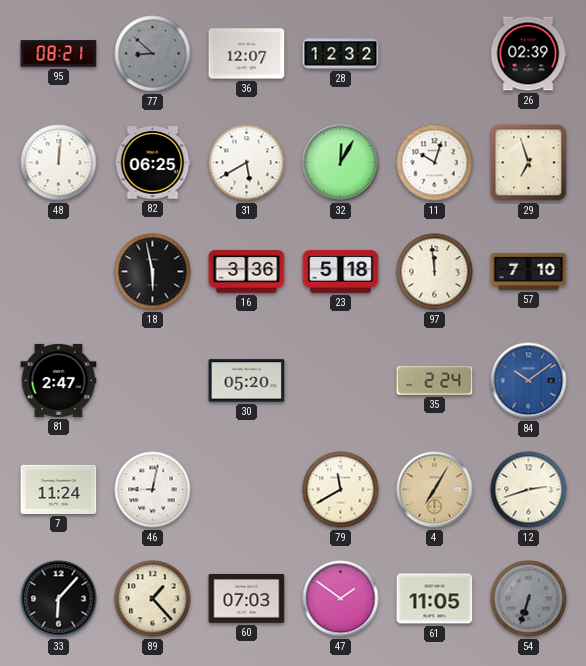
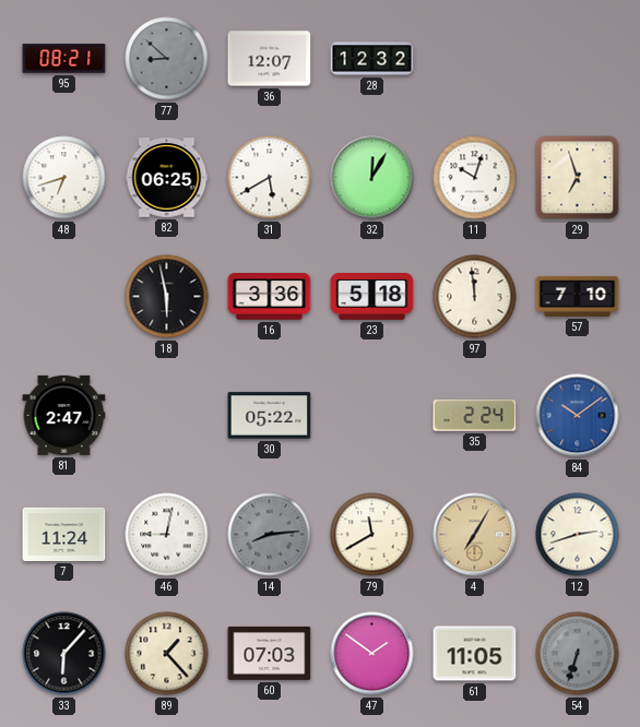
26: 02:39 -> none
48: 12:01 -> 6:42
30: 05:20 -> 05:22
14: none -> 8:14
